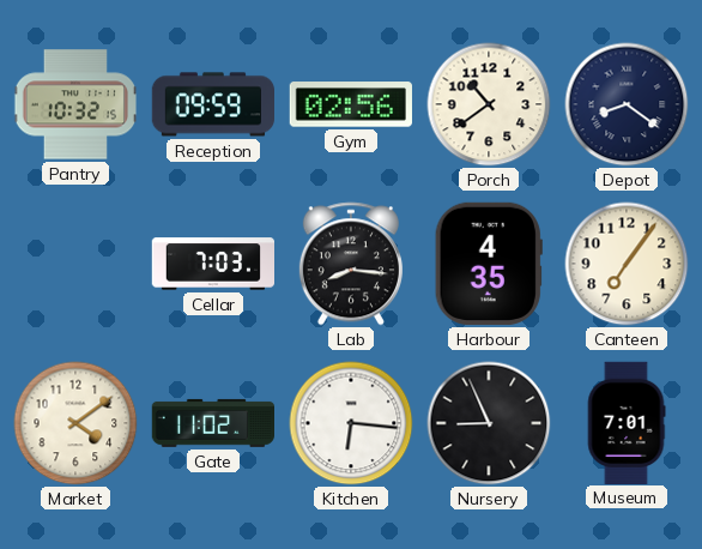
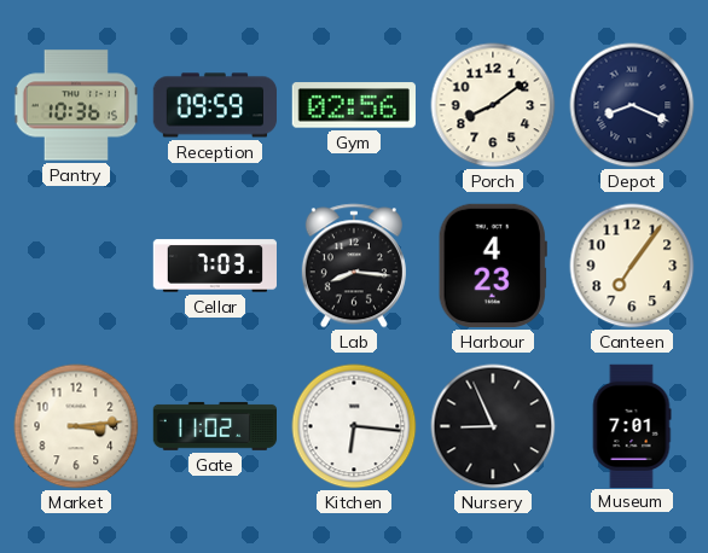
Pantry: 10:32 -> 10:36
Porch: 10:39 -> 8:09
Depot: 8:21 -> 8:19
Harbour: 4:35 -> 4:23
Market: 4:09 -> 3:14
